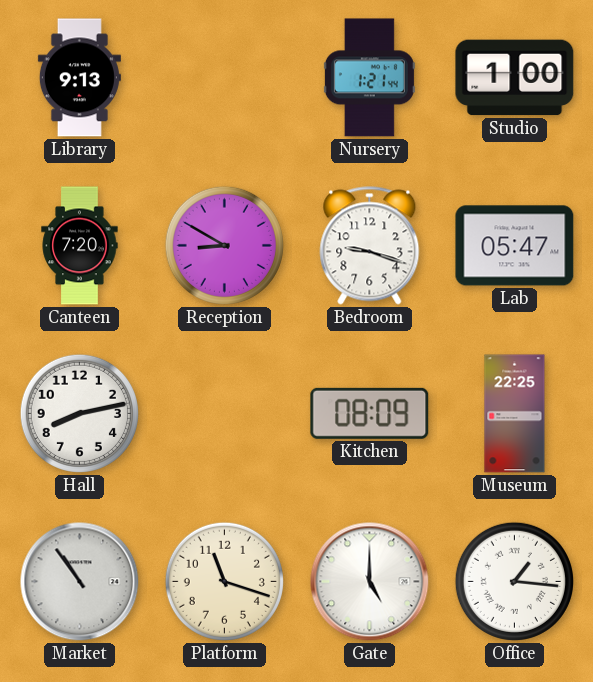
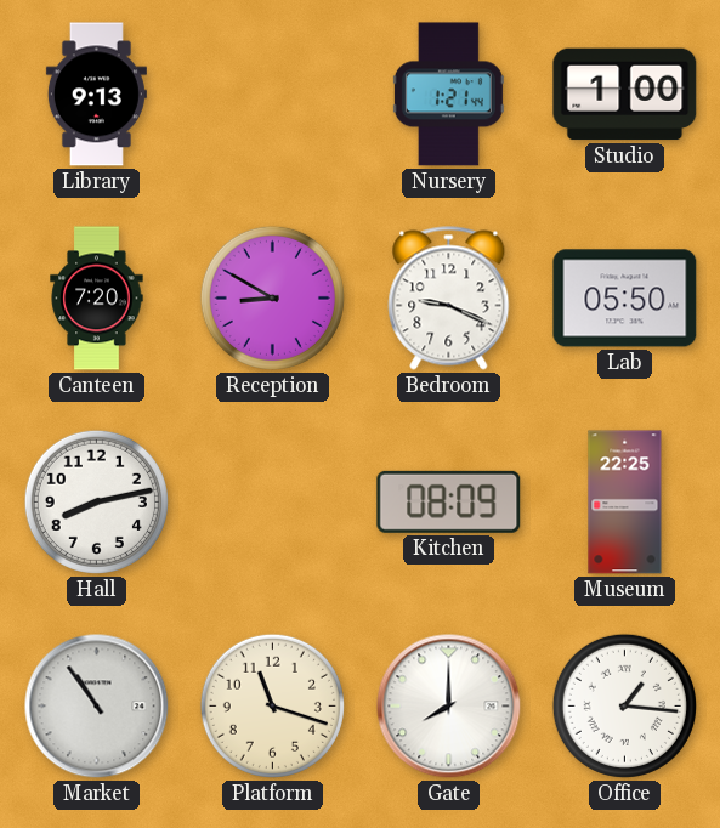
Bedroom: 9:18 -> 9:19
Lab: 05:47 -> 05:50
Gate: 5:00 -> 8:00
